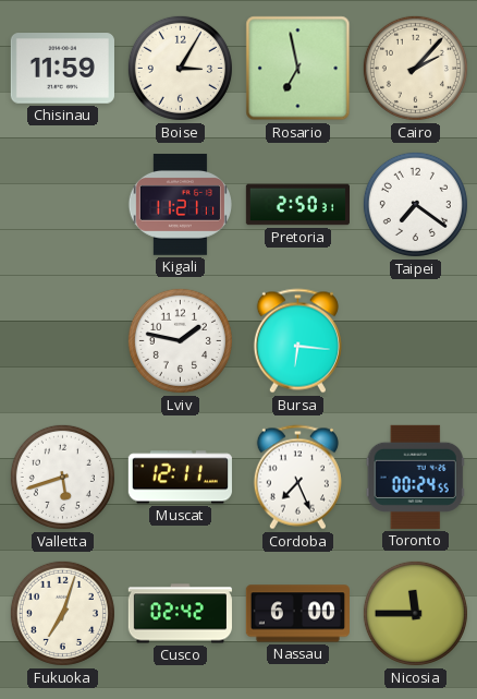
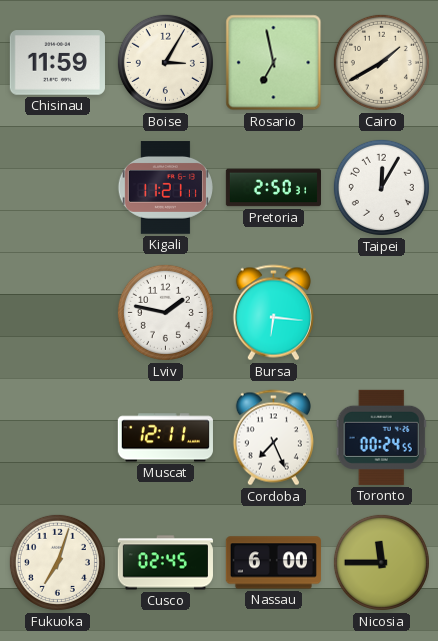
Cairo: 2:07 -> 1:40
Taipei: 7:21 -> 12:05
Valletta: 5:42 -> none
Cusco: 02:42 -> 02:45
